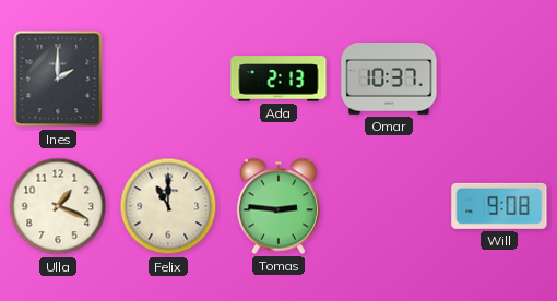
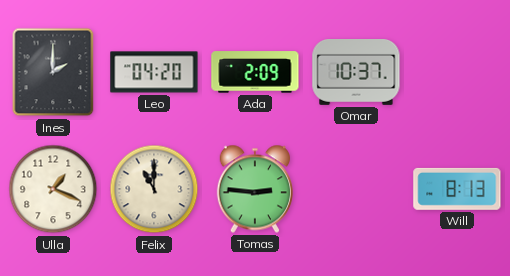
Leo: none -> 04:20
Ada: 2:13 -> 2:09
Will: 9:08 -> 8:13
